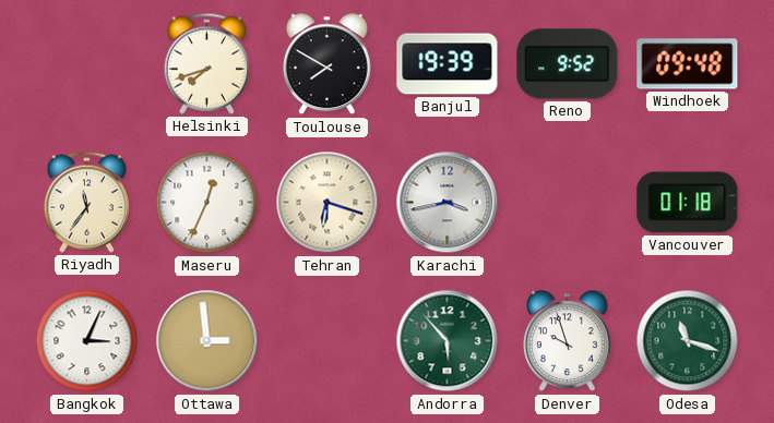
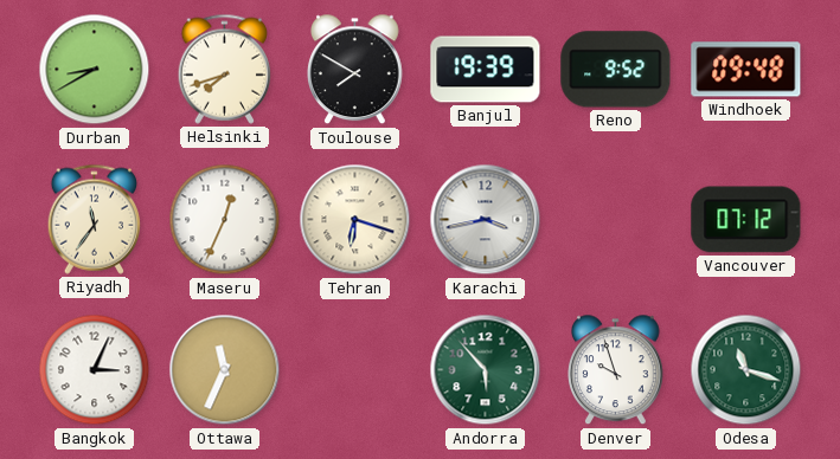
Durban: none -> 8:40
Vancouver: 01:18 -> 07:12
Ottawa: 2:59 -> 11:34
